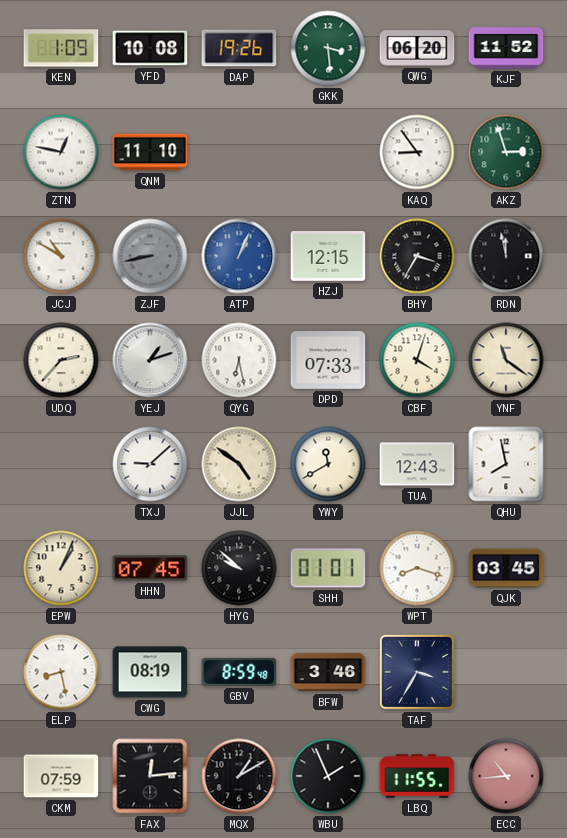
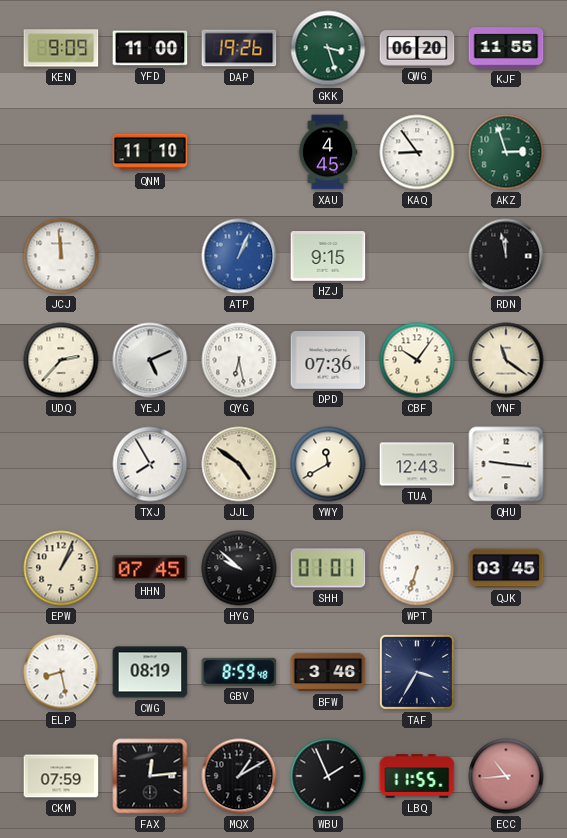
KEN: 1:09 -> 9:09
YFD: 10:08 -> 11:00
GKK: 3:29 -> 3:27
KJF: 11:52 -> 11:55
ZTN: 12:47 -> none
XAU: none -> 4:45
JCJ: 10:50 -> 11:59
ZJF: 8:43 -> none
HZJ: 12:15 -> 9:15
BHY: 3:35 -> none
YEJ: 1:12 -> 5:11
DPD: 07:33 -> 07:36
CBF: 4:03 -> 10:06
TXJ: 9:08 -> 7:55
QHU: 7:58 -> 9:16
WPT: 8:18 -> 6:33
